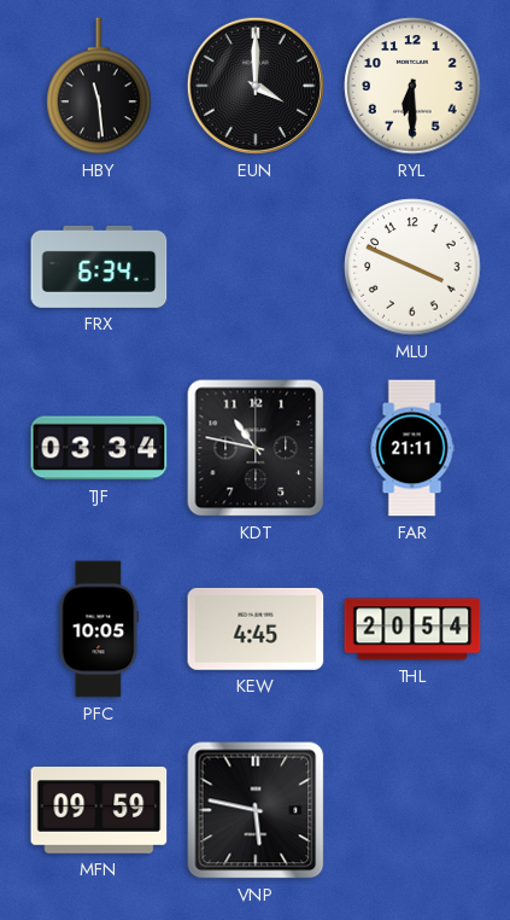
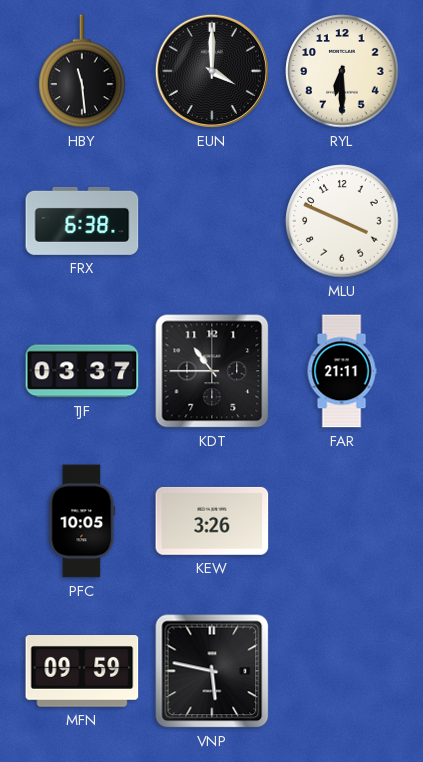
FRX: 6:34 -> 6:38
TJF: 03:34 -> 03:37
KDT: 10:47 -> 10:45
KEW: 4:45 -> 3:26
THL: 20:54 -> none
